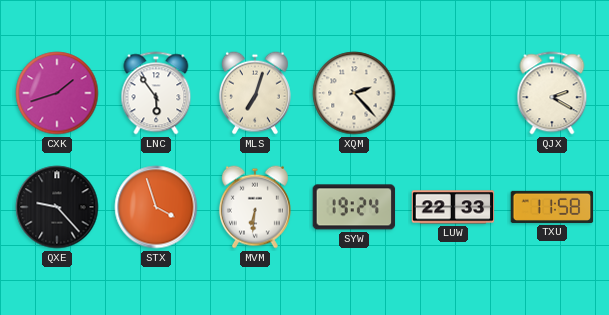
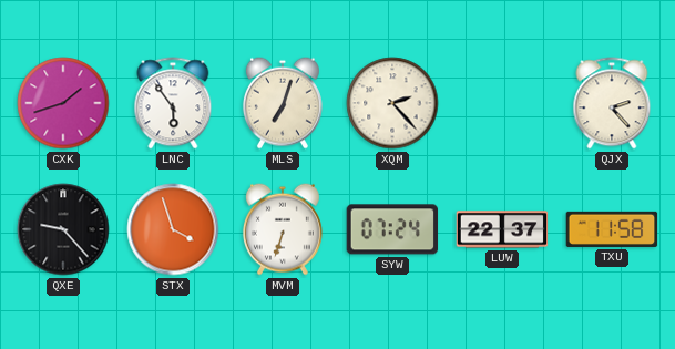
QJX: 2:20 -> 2:23
MVM: 6:31 -> 6:33
SYW: 19:24 -> 07:24
LUW: 22:33 -> 22:37
